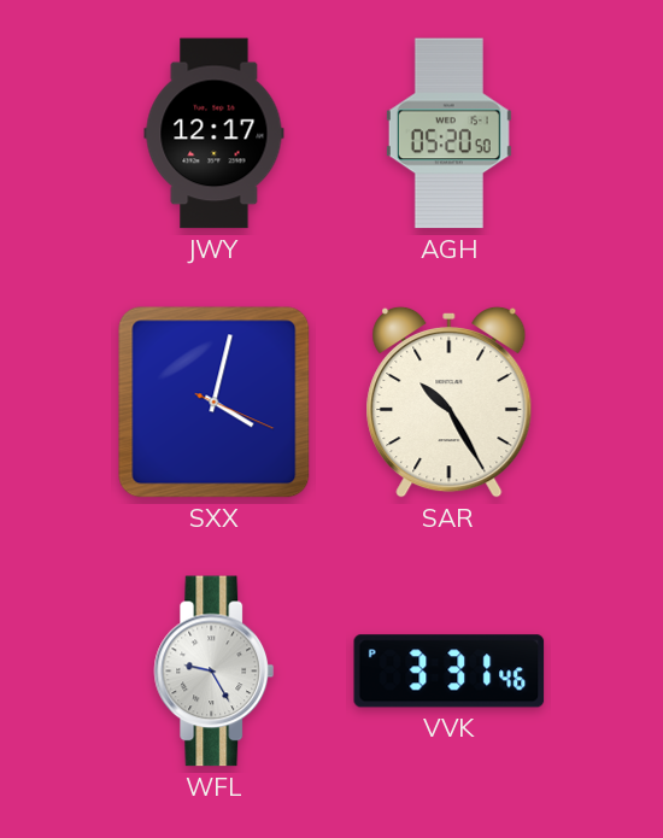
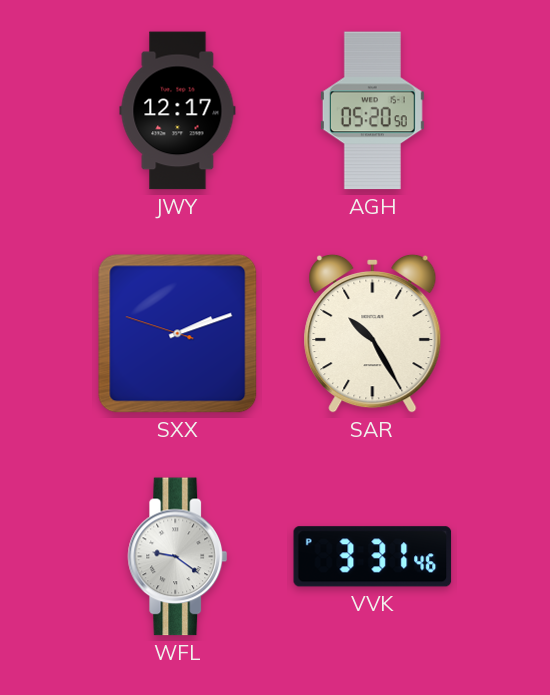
SXX: 4:02 -> 2:11
WFL: 9:25 -> 9:21
